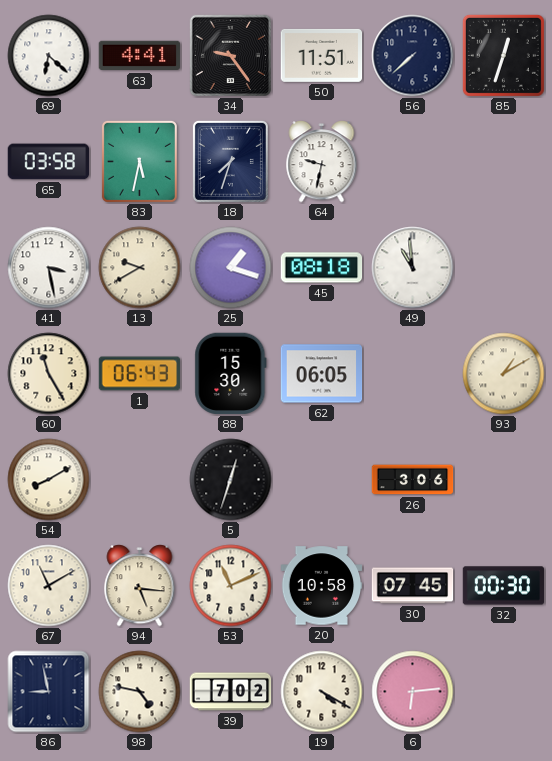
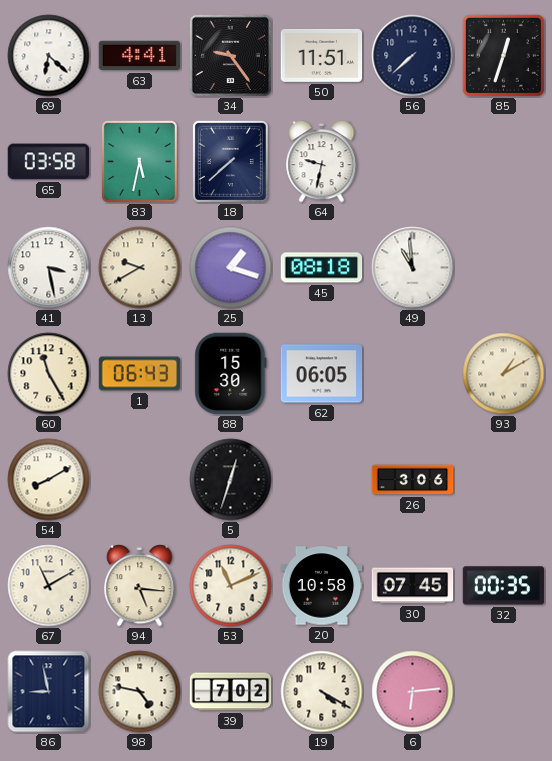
18: 7:33 -> 7:38
32: 00:30 -> 00:35
